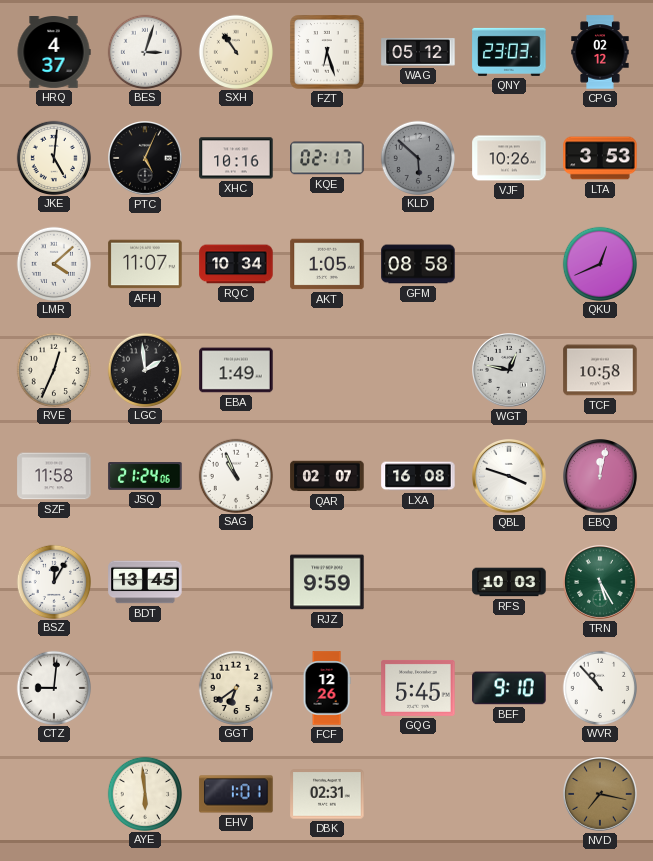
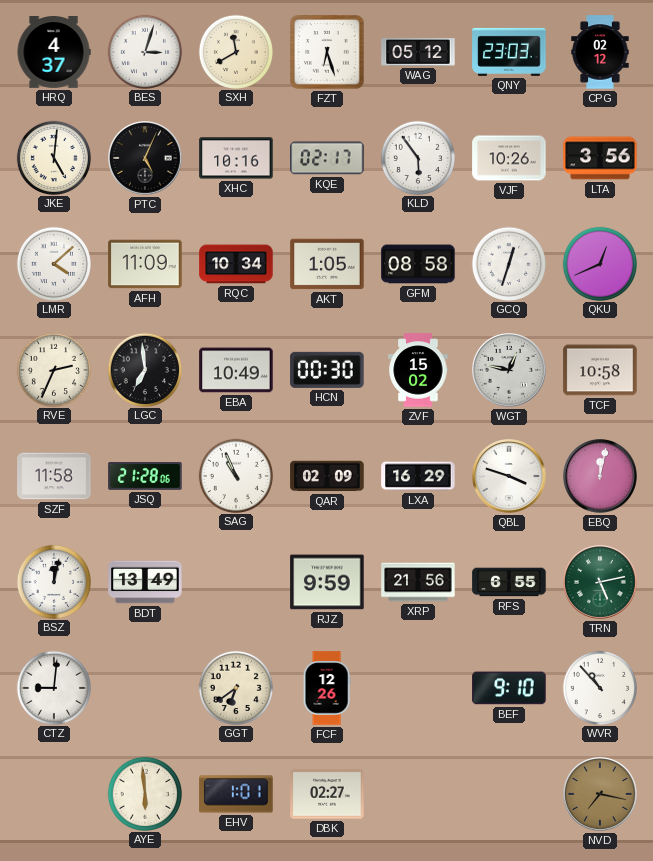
SXH: 10:54 -> 11:40
KLD: 5:52 -> 5:54
KLD dial: grey -> white
LTA: 3:53 -> 3:56
AFH: 11:07 -> 11:09
GCQ: none -> 12:33
RVE: 12:34 -> 2:34
LGC: 1:59 -> 6:59
EBA: 1:49 -> 10:49
HCN: none -> 00:30
ZVF: none -> 15:02
JSQ: 21:24 -> 21:28
QAR: 02:07 -> 02:09
LXA: 16:08 -> 16:29
BSZ: 12:05 -> 12:02
BDT: 13:45 -> 13:49
XRP: none -> 21:56
RFS: 10:03 -> 6:55
TRN: 5:25 -> 5:13
GQG: 5:45 -> none
DBK: 02:31 -> 02:27
